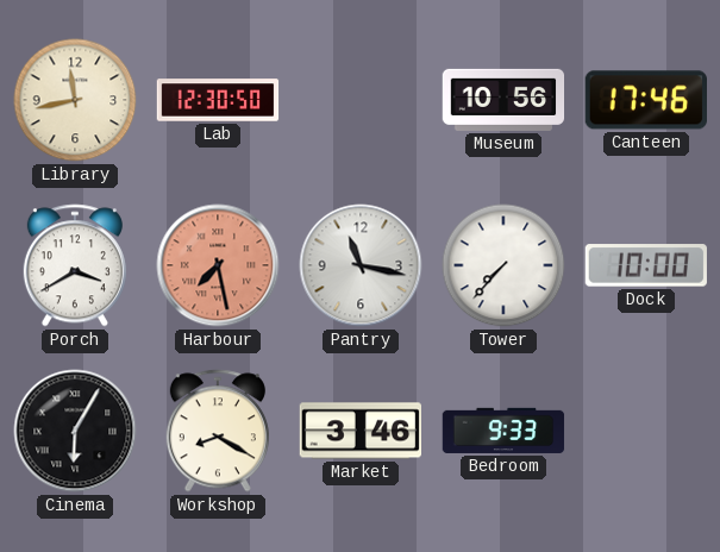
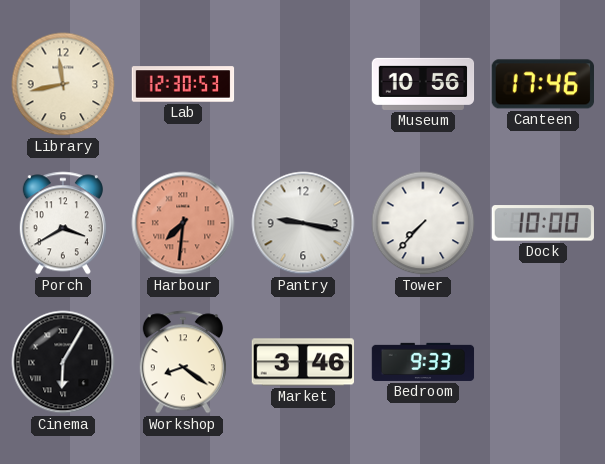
Lab: 12:30:50 -> 12:30:53
Harbour: 7:28 -> 7:31
Pantry: 11:17 -> 9:17
Workshop: 8:20 -> 8:21
